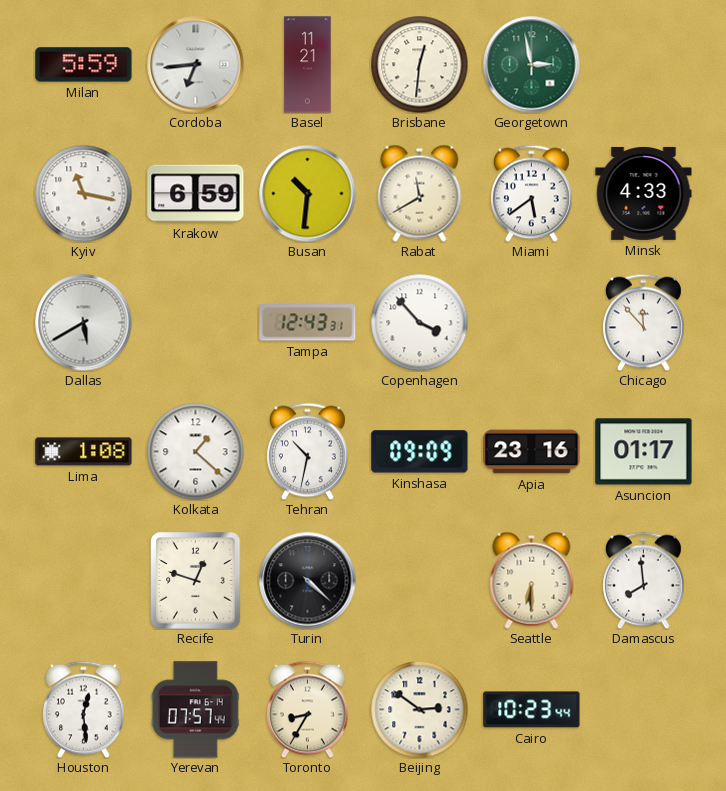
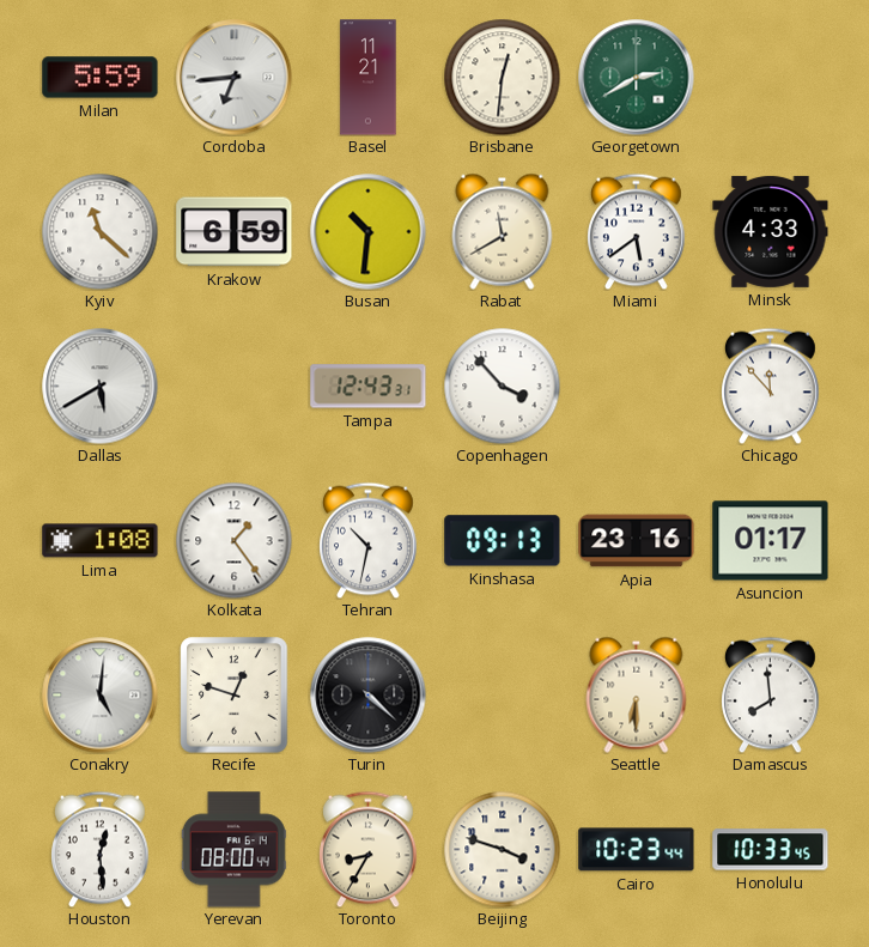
Georgetown: 2:58 -> 2:40
Kyiv: 11:17 -> 11:22
Kolkata: 1:22 -> 1:24
Kinshasa: 09:09 -> 09:13
Conakry: none -> 5:01
Yerevan: 07:57 -> 08:00
Beijing: 2:51 -> 3:48
Honolulu: none -> 10:33
